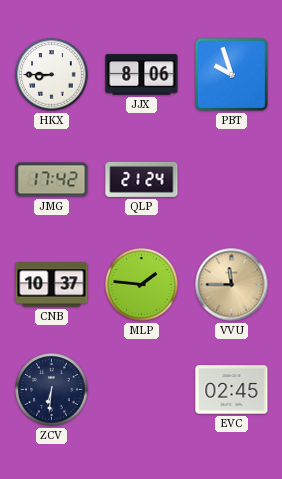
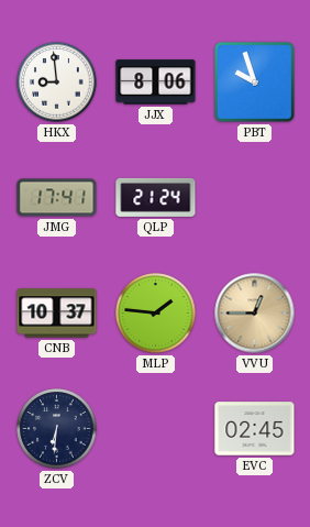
HKX: 8:45 -> 8:59
JMG: 17:42 -> 17:41
VVU: 11:45 -> 12:45
